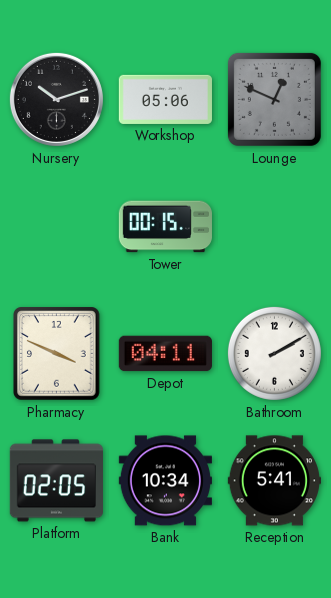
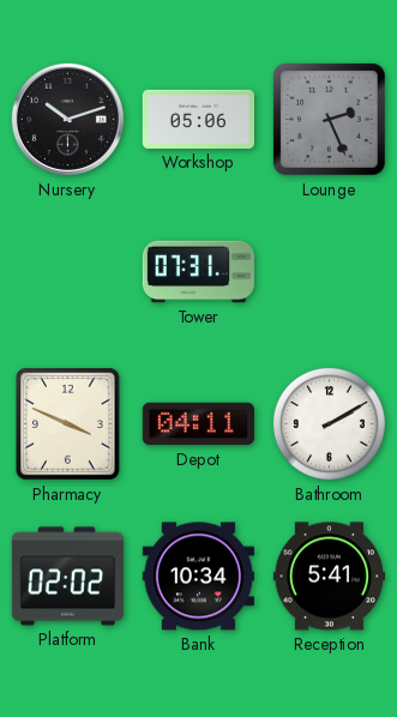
Lounge: 12:49 -> 2:26
Tower: 00:15 -> 07:31
Platform: 02:05 -> 02:02
